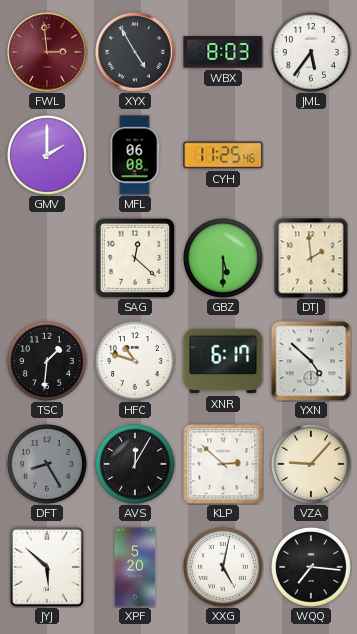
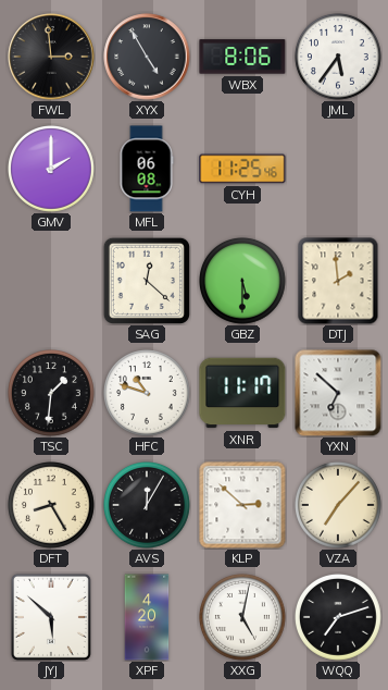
FWL dial: burgundy -> black
WBX: 8:03 -> 8:06
XNR: 6:17 -> 11:17
YXN: 4:52 -> 6:52
DFT dial: grey -> cream
VZA: 9:07 -> 7:07
XPF: 5:20 -> 4:20
WQQ: 7:16 -> 7:12
